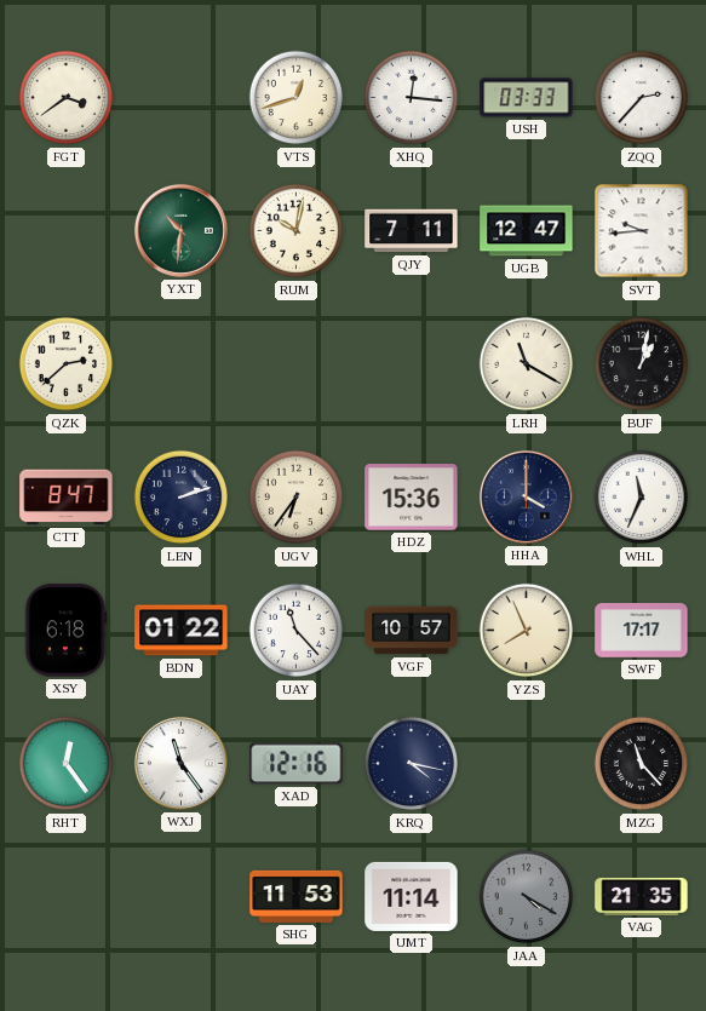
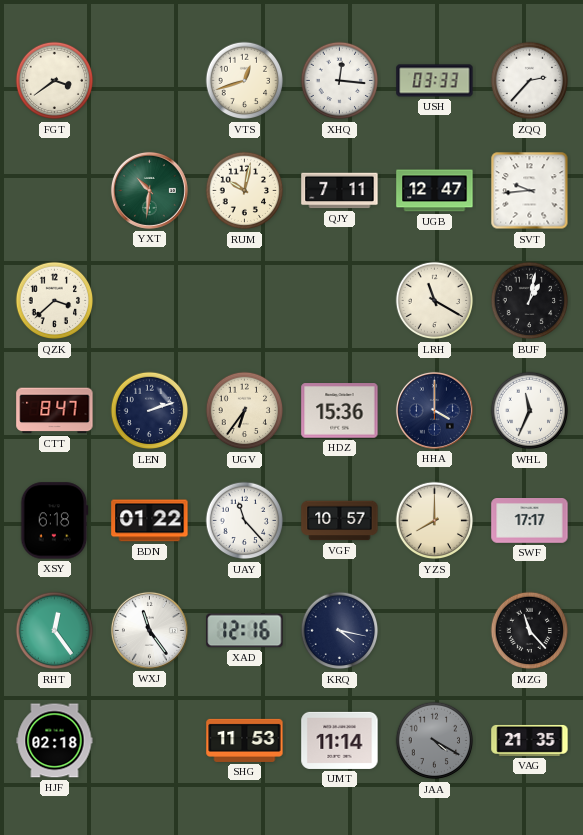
QZK: 2:38 -> 3:38
YZS: 7:56 -> 8:00
HJF: none -> 02:18
